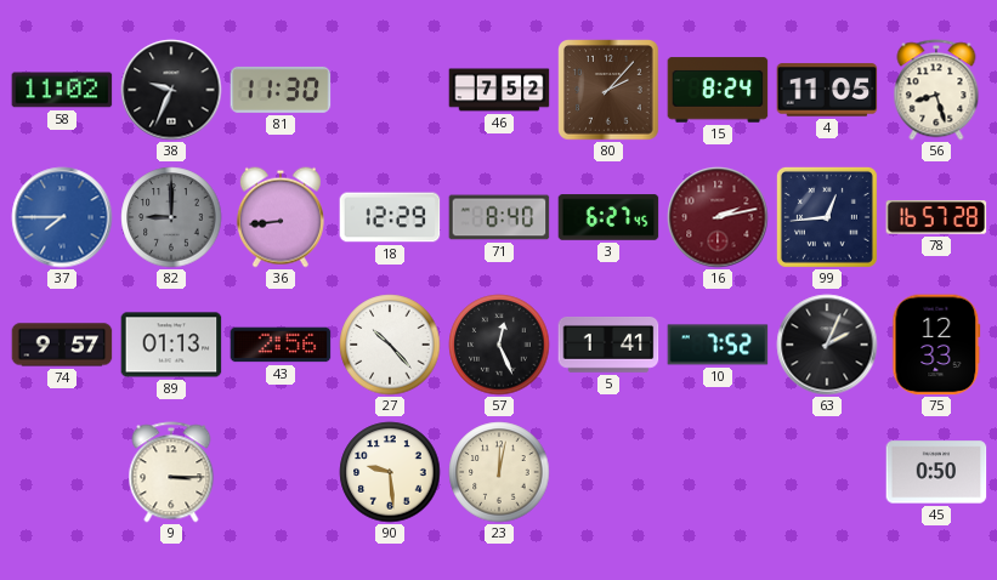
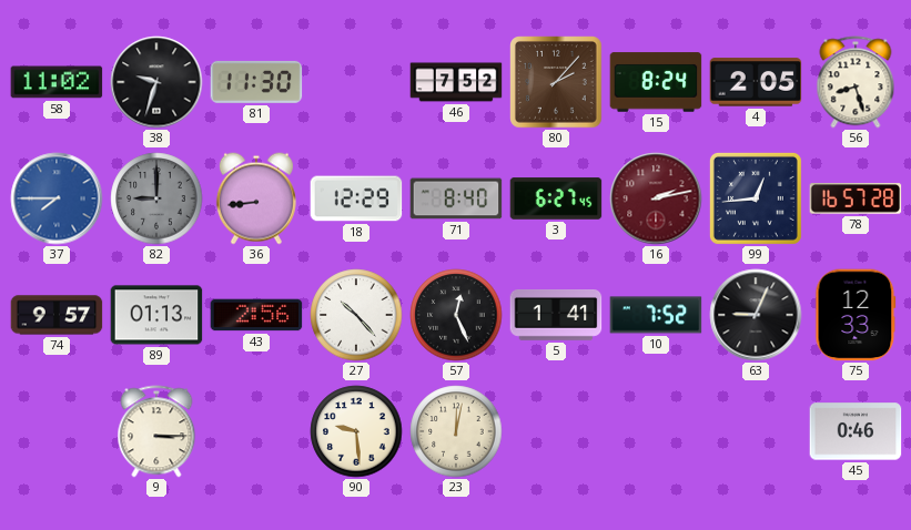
38: 9:34 -> 9:33
4: 11:05 -> 2:05
63: 2:04 -> 9:04
45: 0:50 -> 0:46
